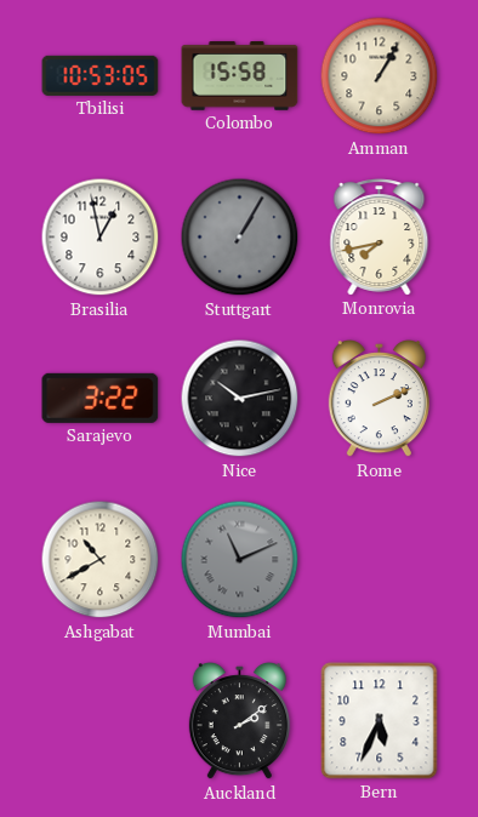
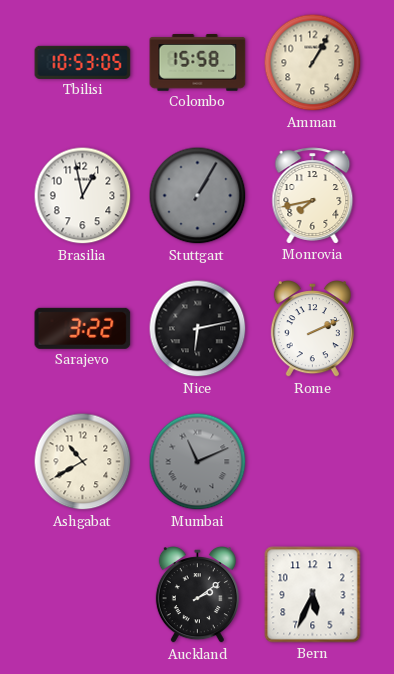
Nice: 10:13 -> 6:13
